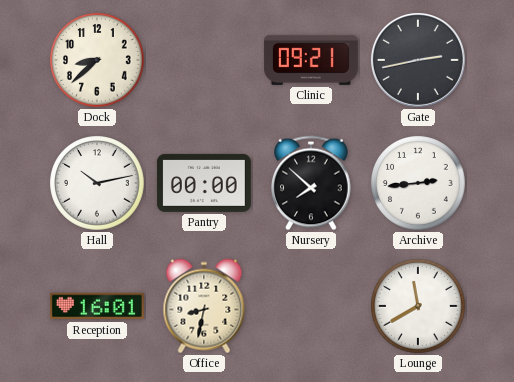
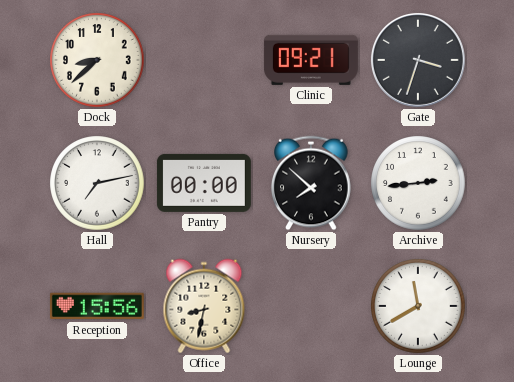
Gate: 2:43 -> 3:33
Hall: 10:13 -> 7:13
Reception: 16:01 -> 15:56
